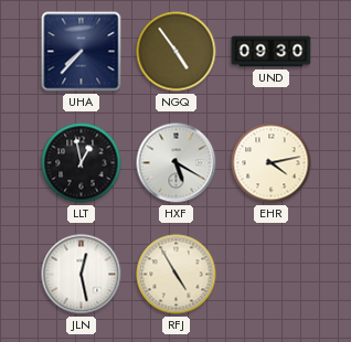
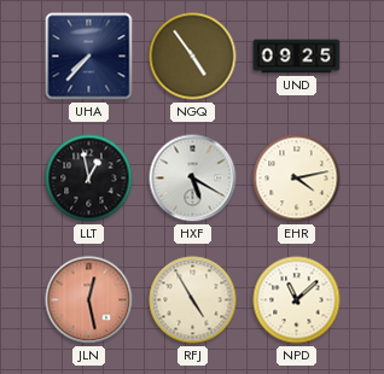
UND: 09:30 -> 09:25
JLN dial: white -> salmon
NPD: none -> 11:08
